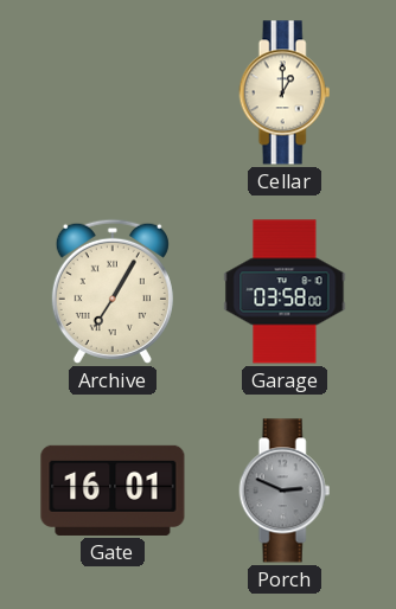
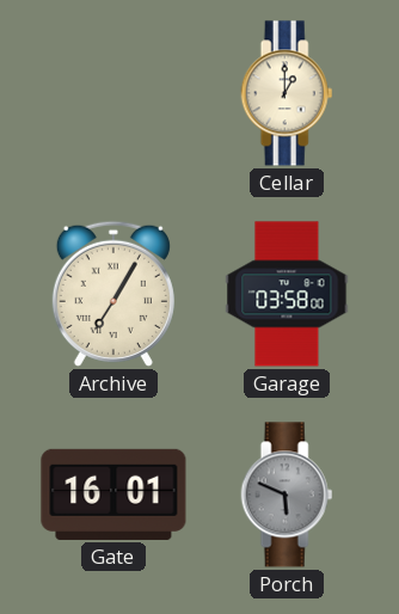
Porch: 2:49 -> 5:49
